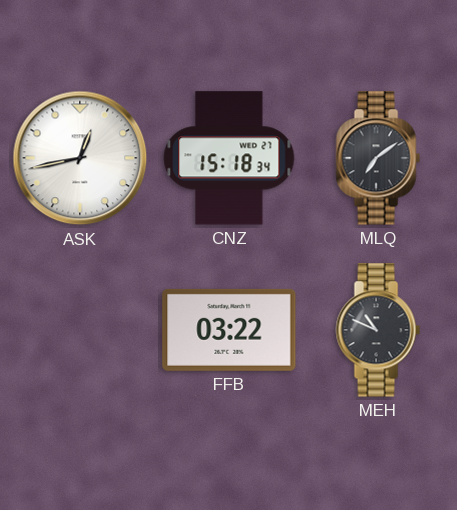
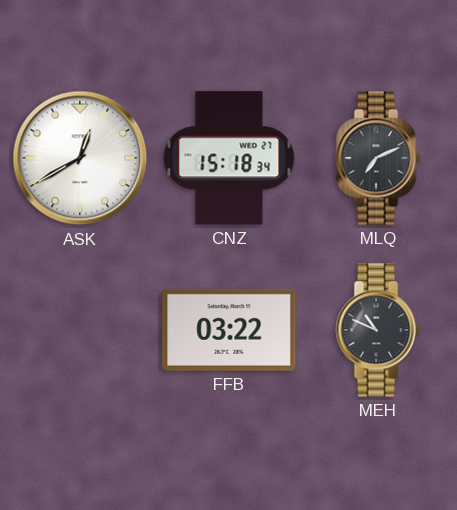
ASK: 12:43 -> 12:40
MLQ: 7:09 -> 7:11
